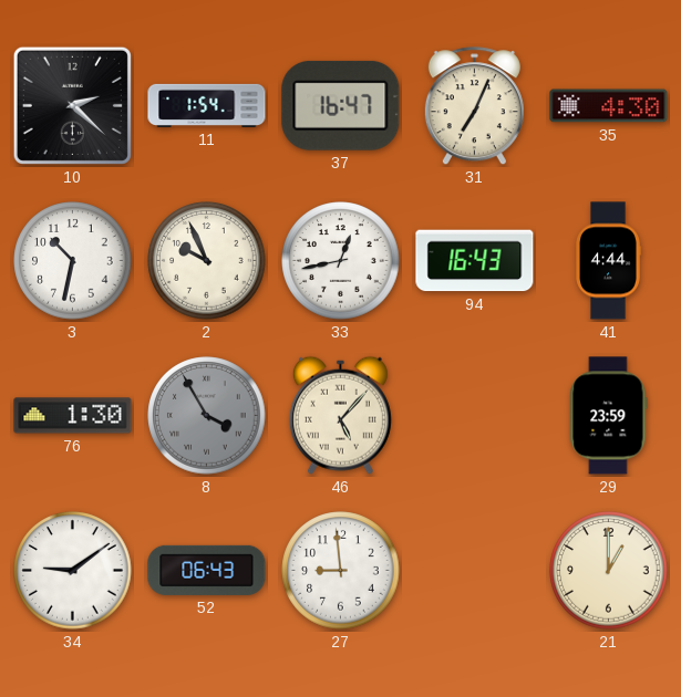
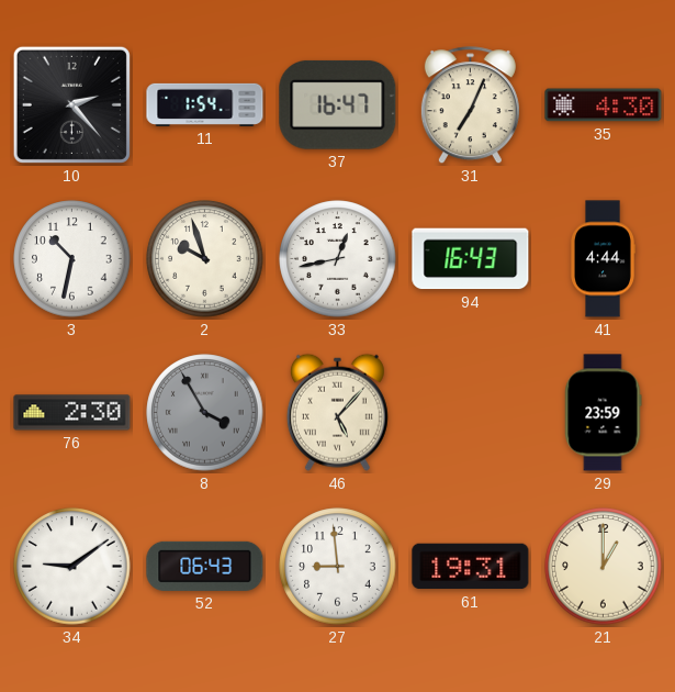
10: 2:22 -> 2:23
2: 9:56 -> 9:57
76: 1:30 -> 2:30
61: none -> 19:31
